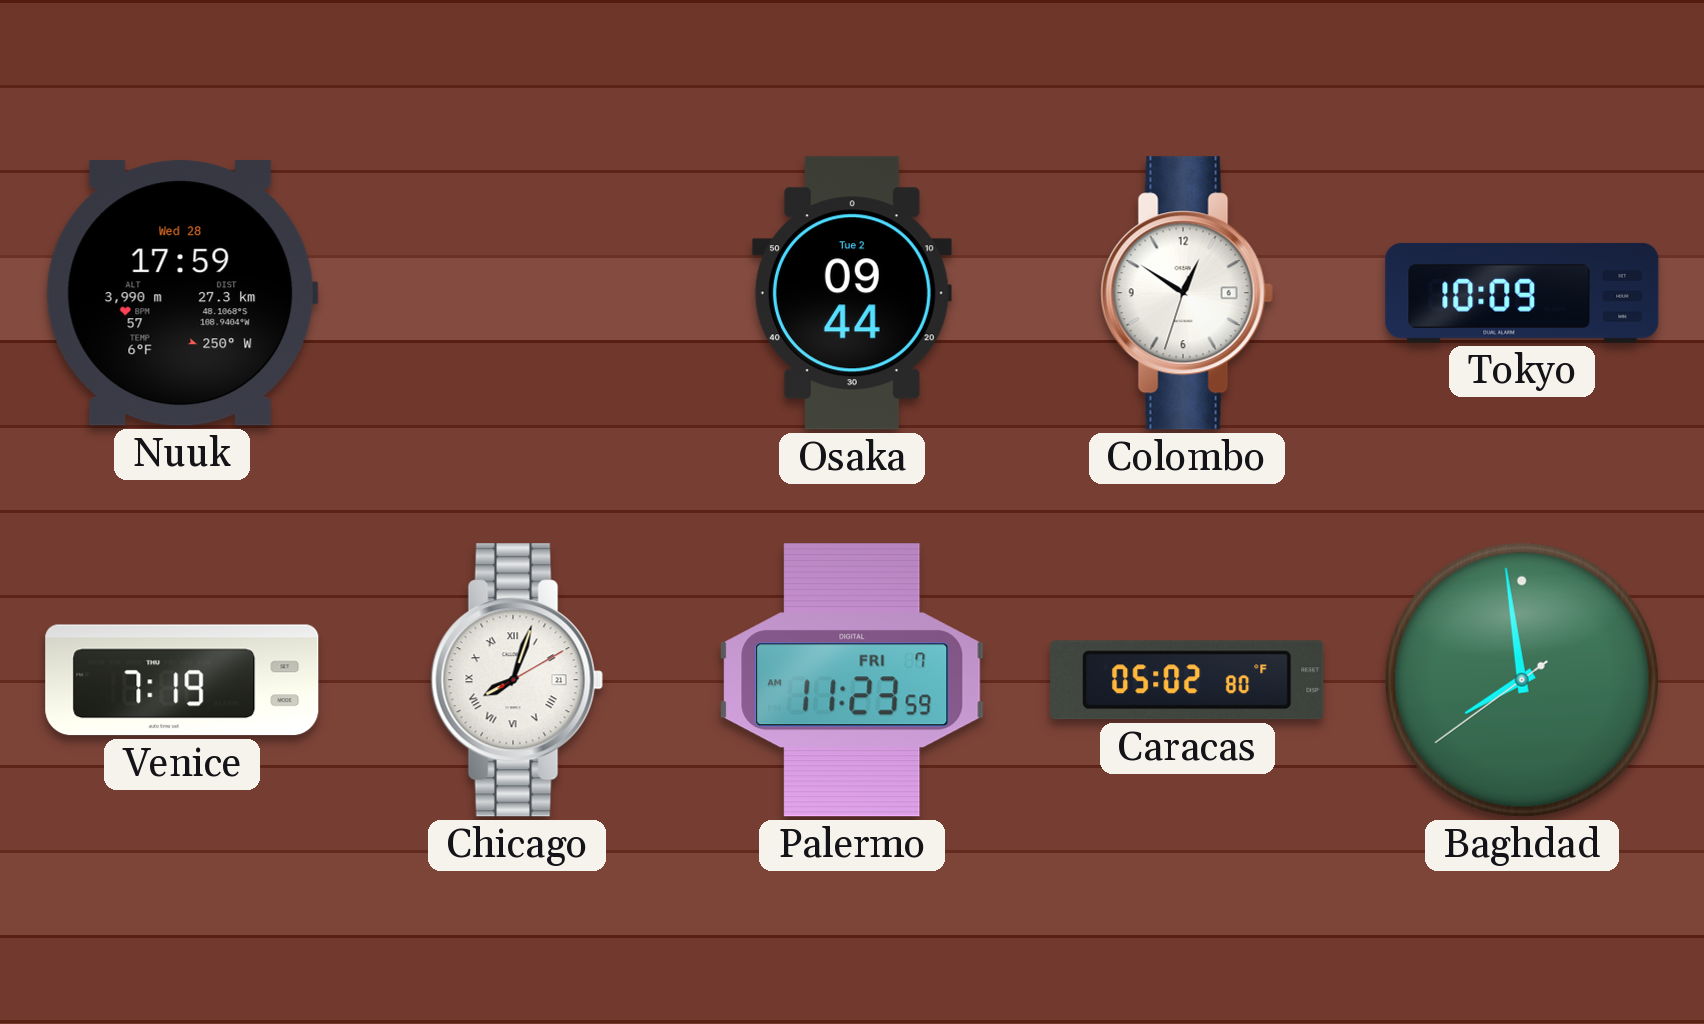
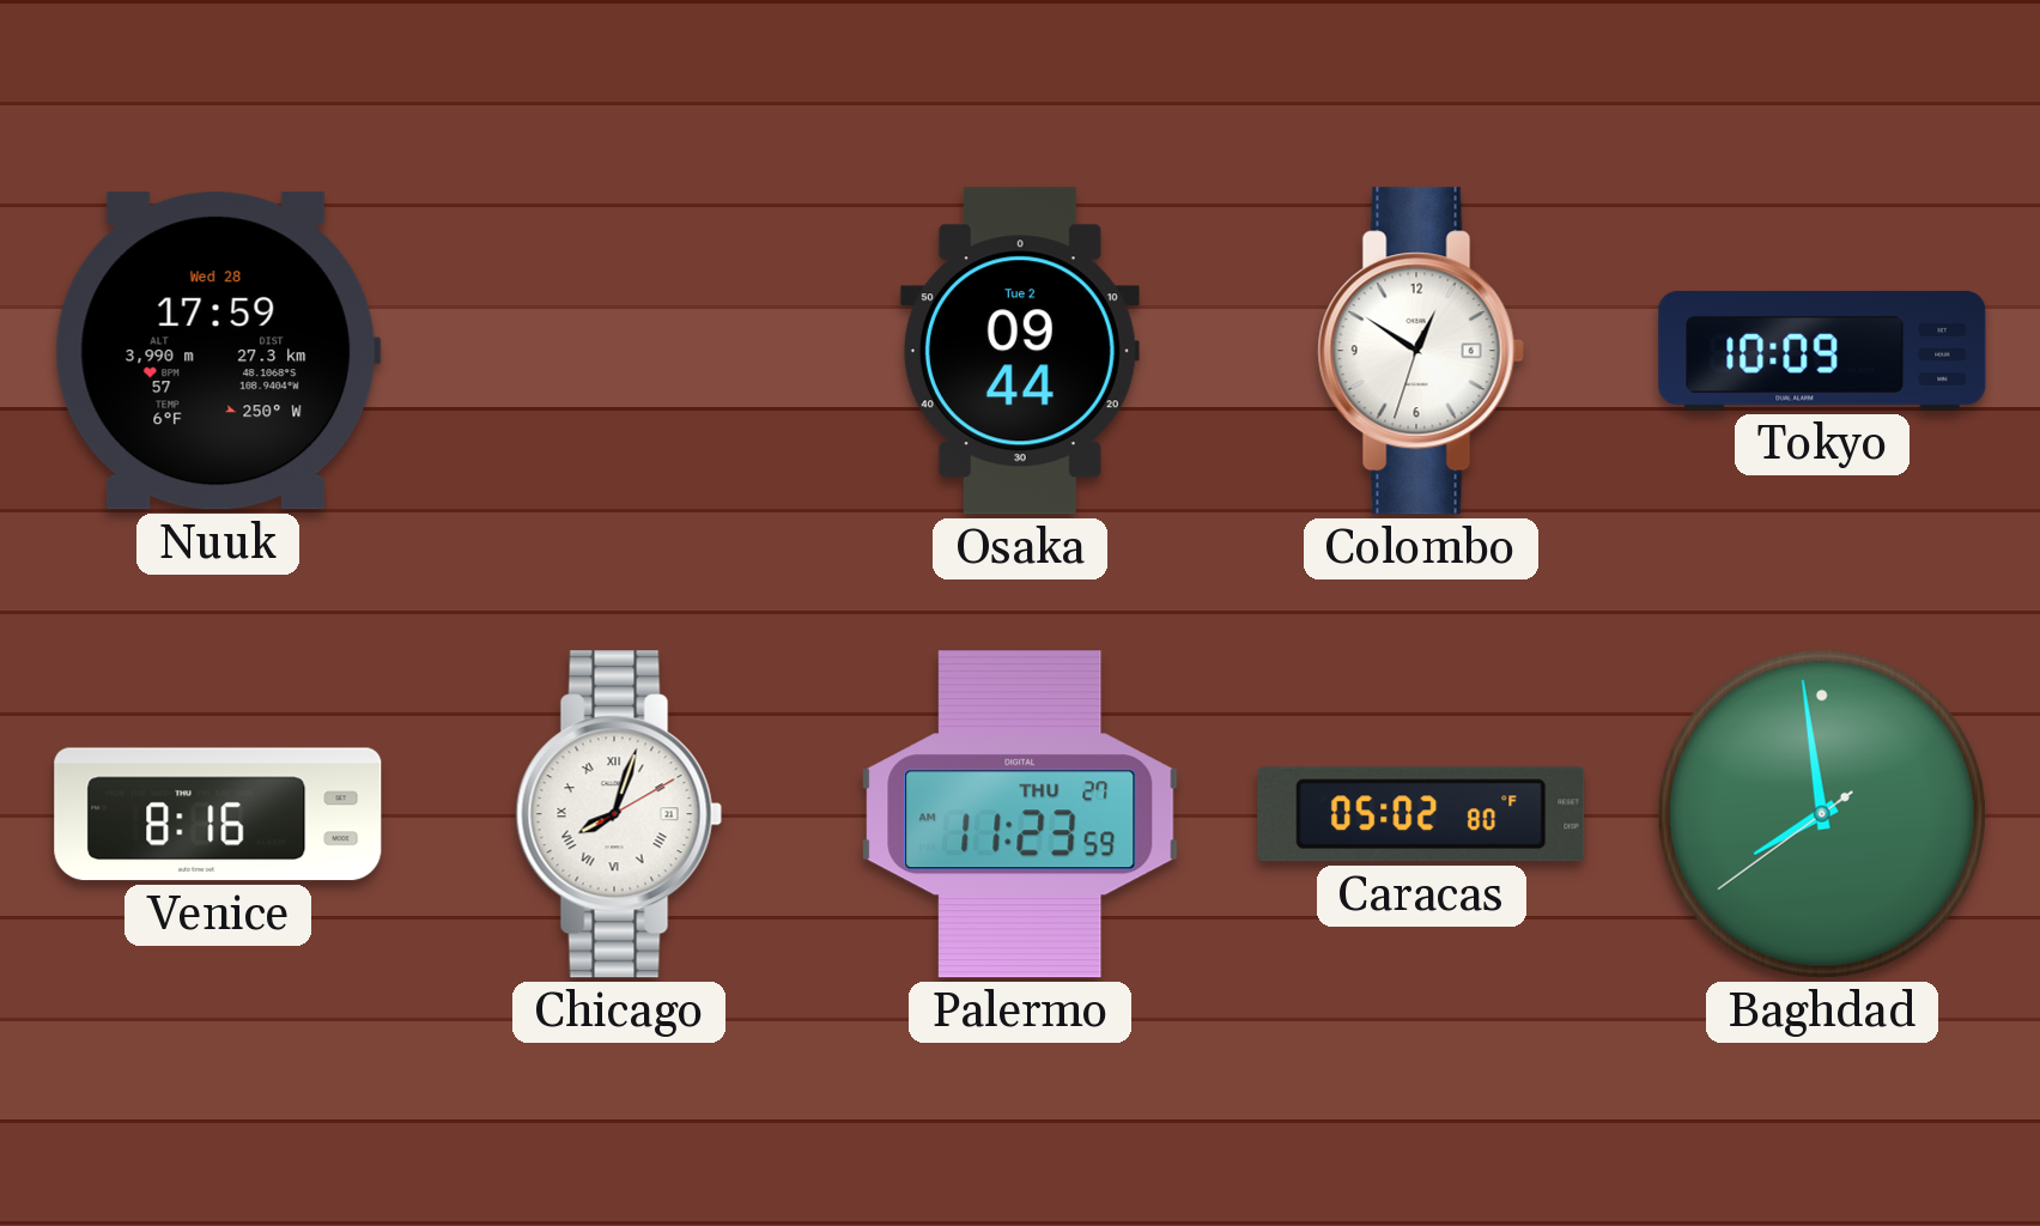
Venice: 7:19 -> 8:16
Palermo date: FRI 7 -> THU 27
